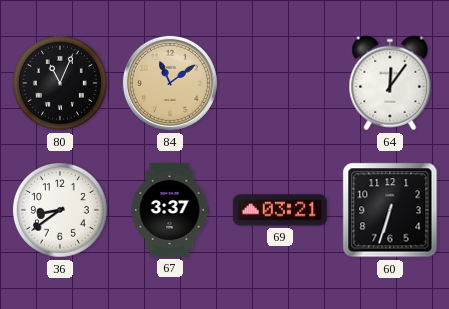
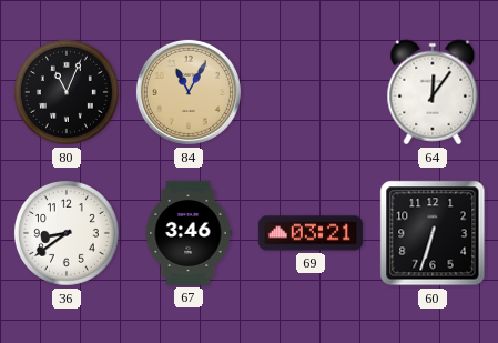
84: 11:09 -> 11:05
67: 3:37 -> 3:46
